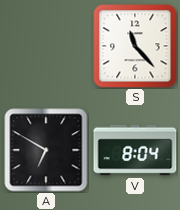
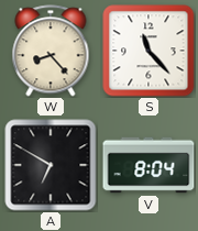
W: none -> 8:23
